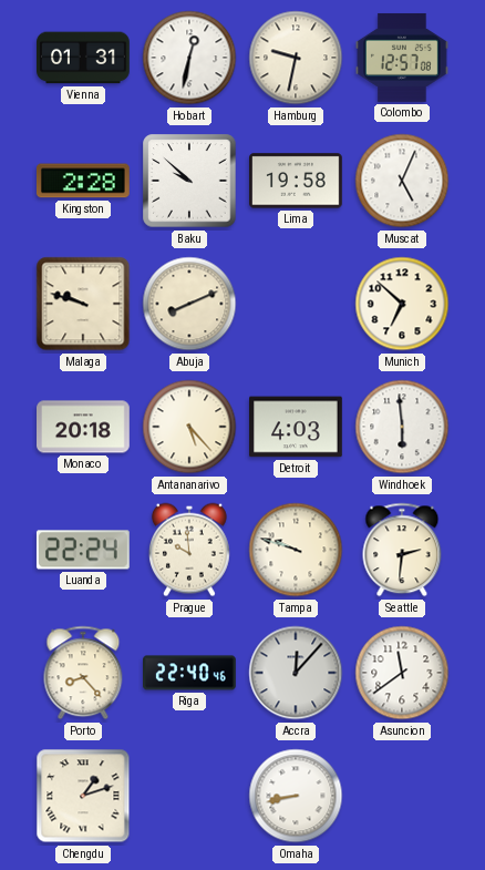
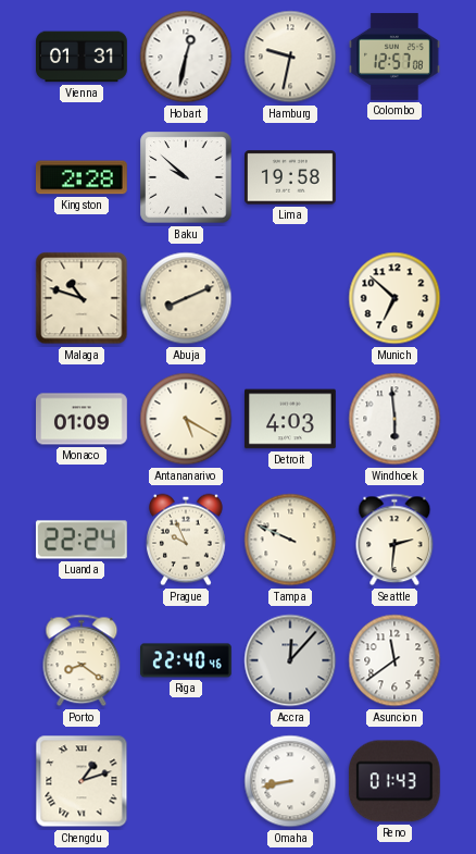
Muscat: 5:04 -> none
Malaga: 9:48 -> 10:48
Monaco: 20:18 -> 01:09
Antananarivo: 5:23 -> 5:20
Prague: 9:59 -> 9:56
Tampa: 9:48 -> 9:49
Porto: 8:23 -> 8:21
Reno: none -> 01:43
